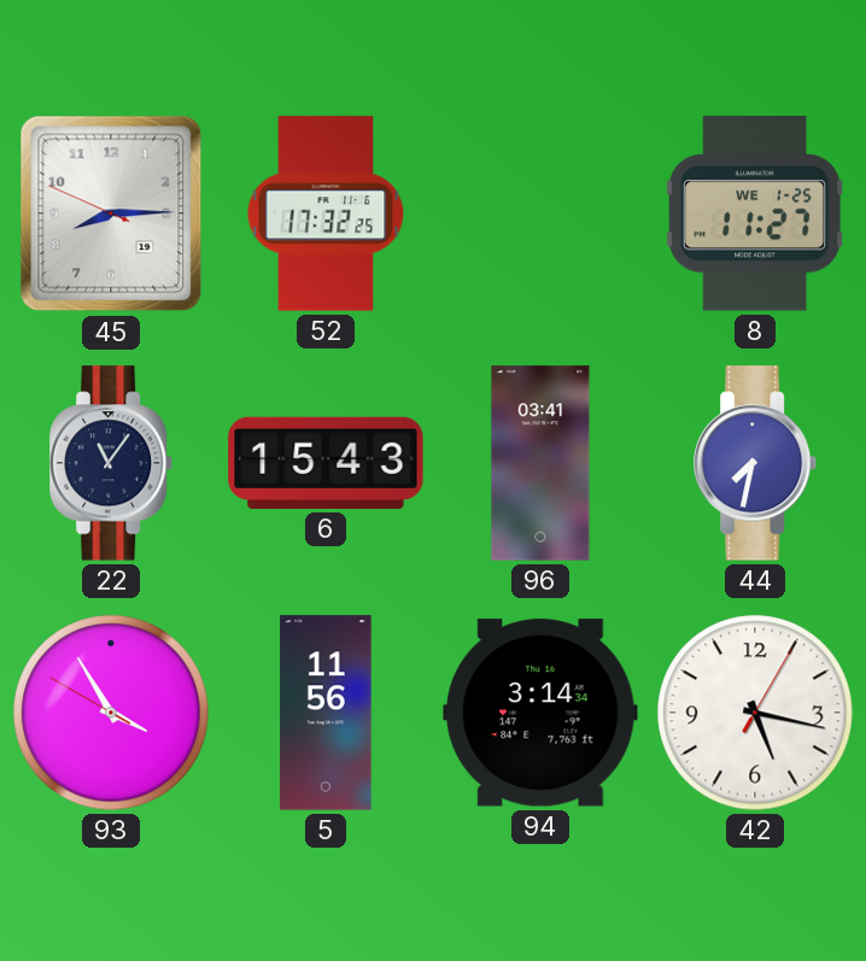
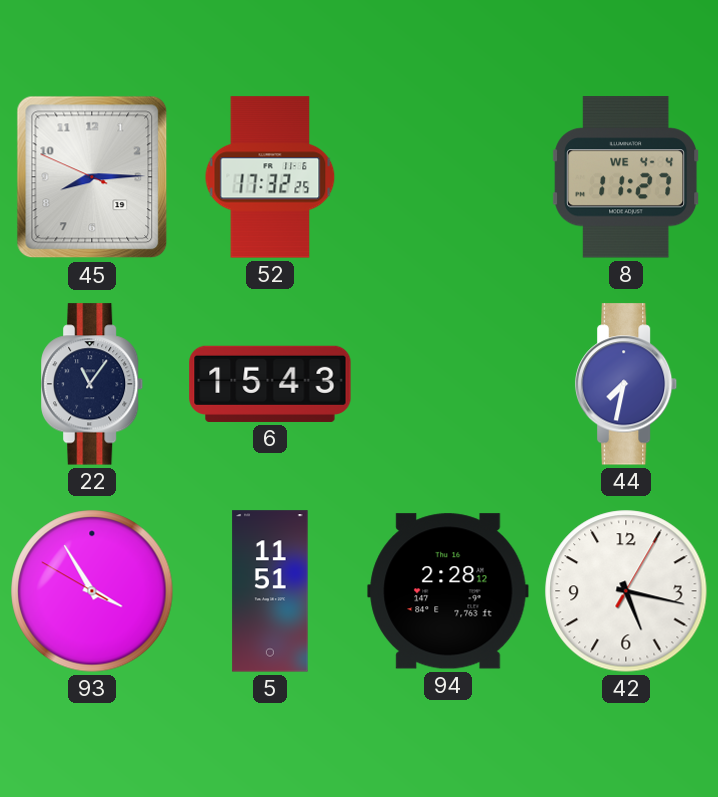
8 date: WE 1-25 -> WE 4-4
96: 03:41 -> none
5: 11:56 -> 11:51
94: 3:14 -> 2:28
